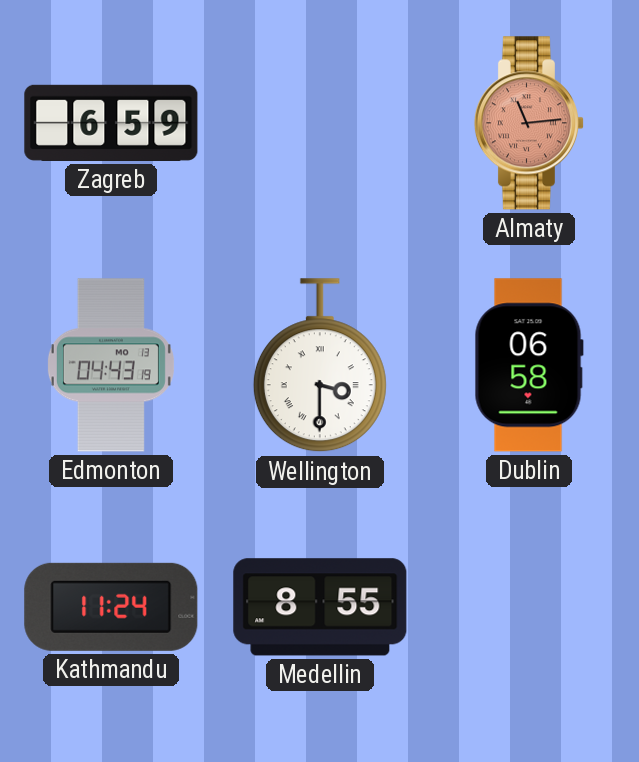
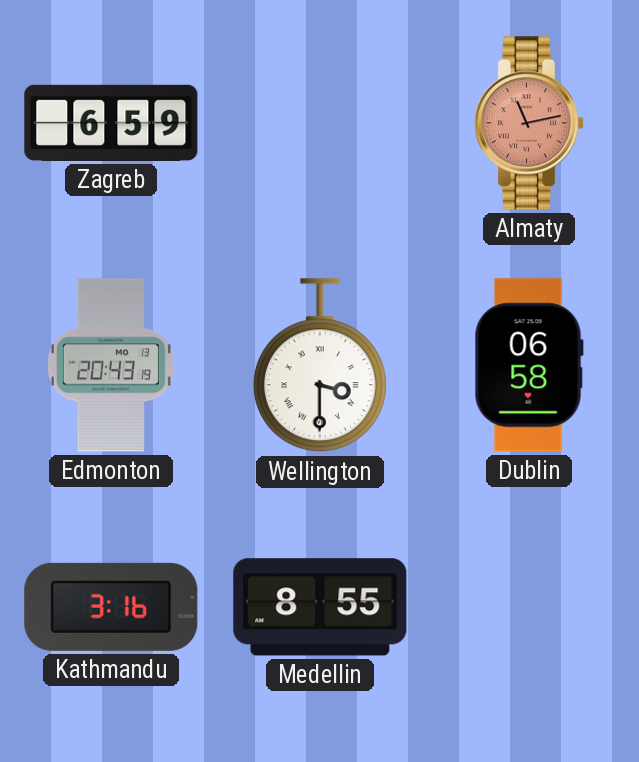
Almaty: 11:14 -> 11:13
Edmonton: 04:43 -> 20:43
Kathmandu: 11:24 -> 3:16
